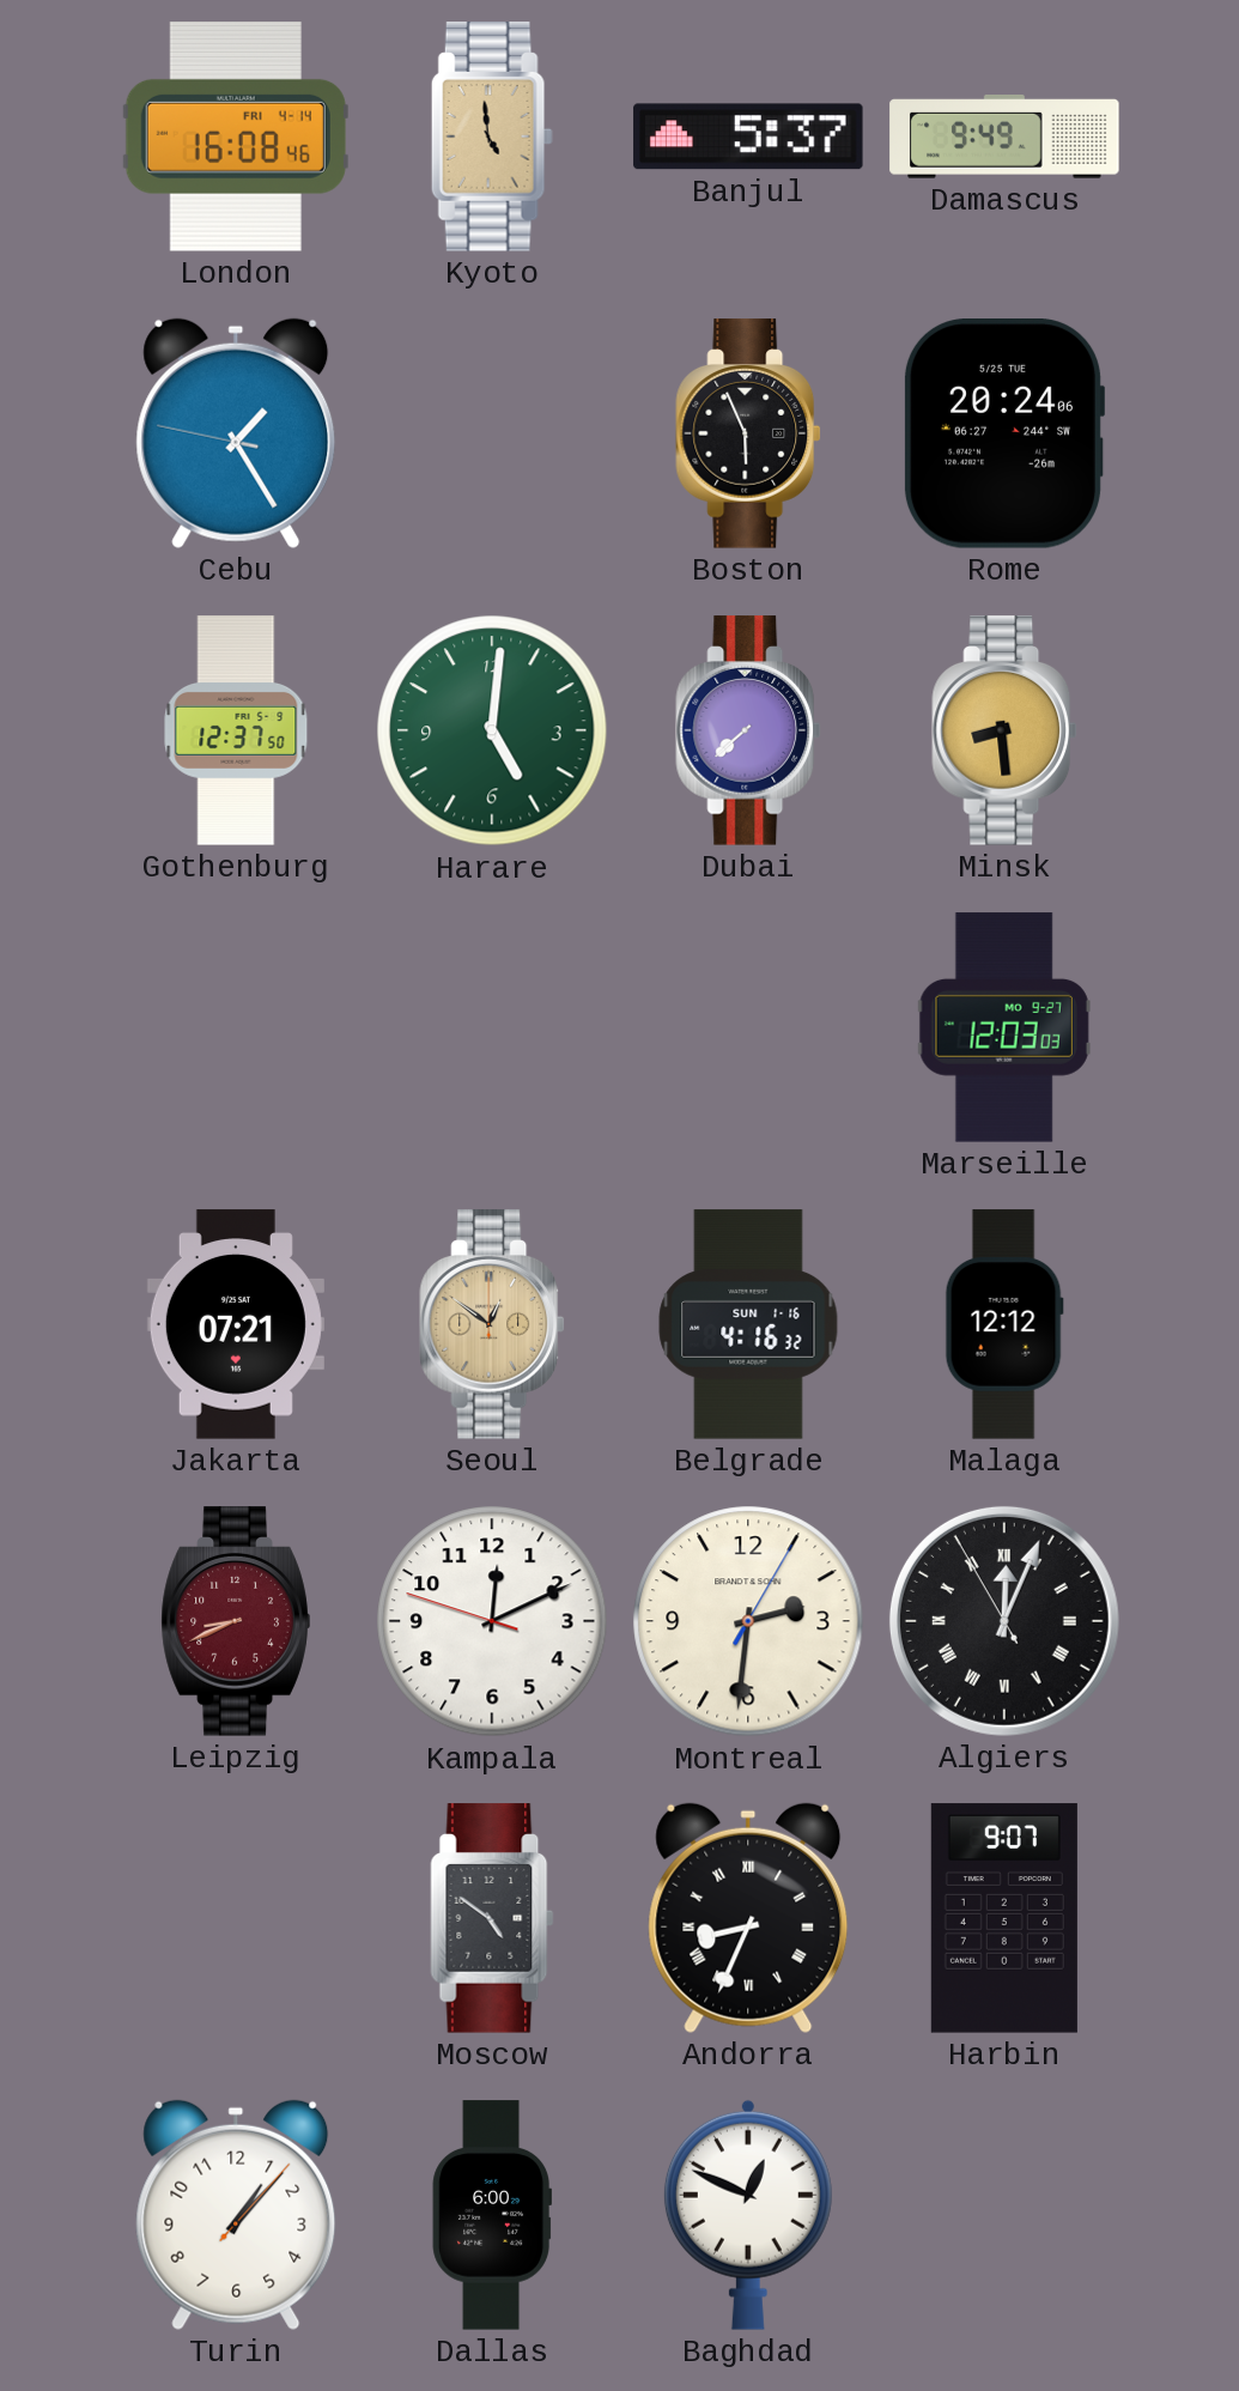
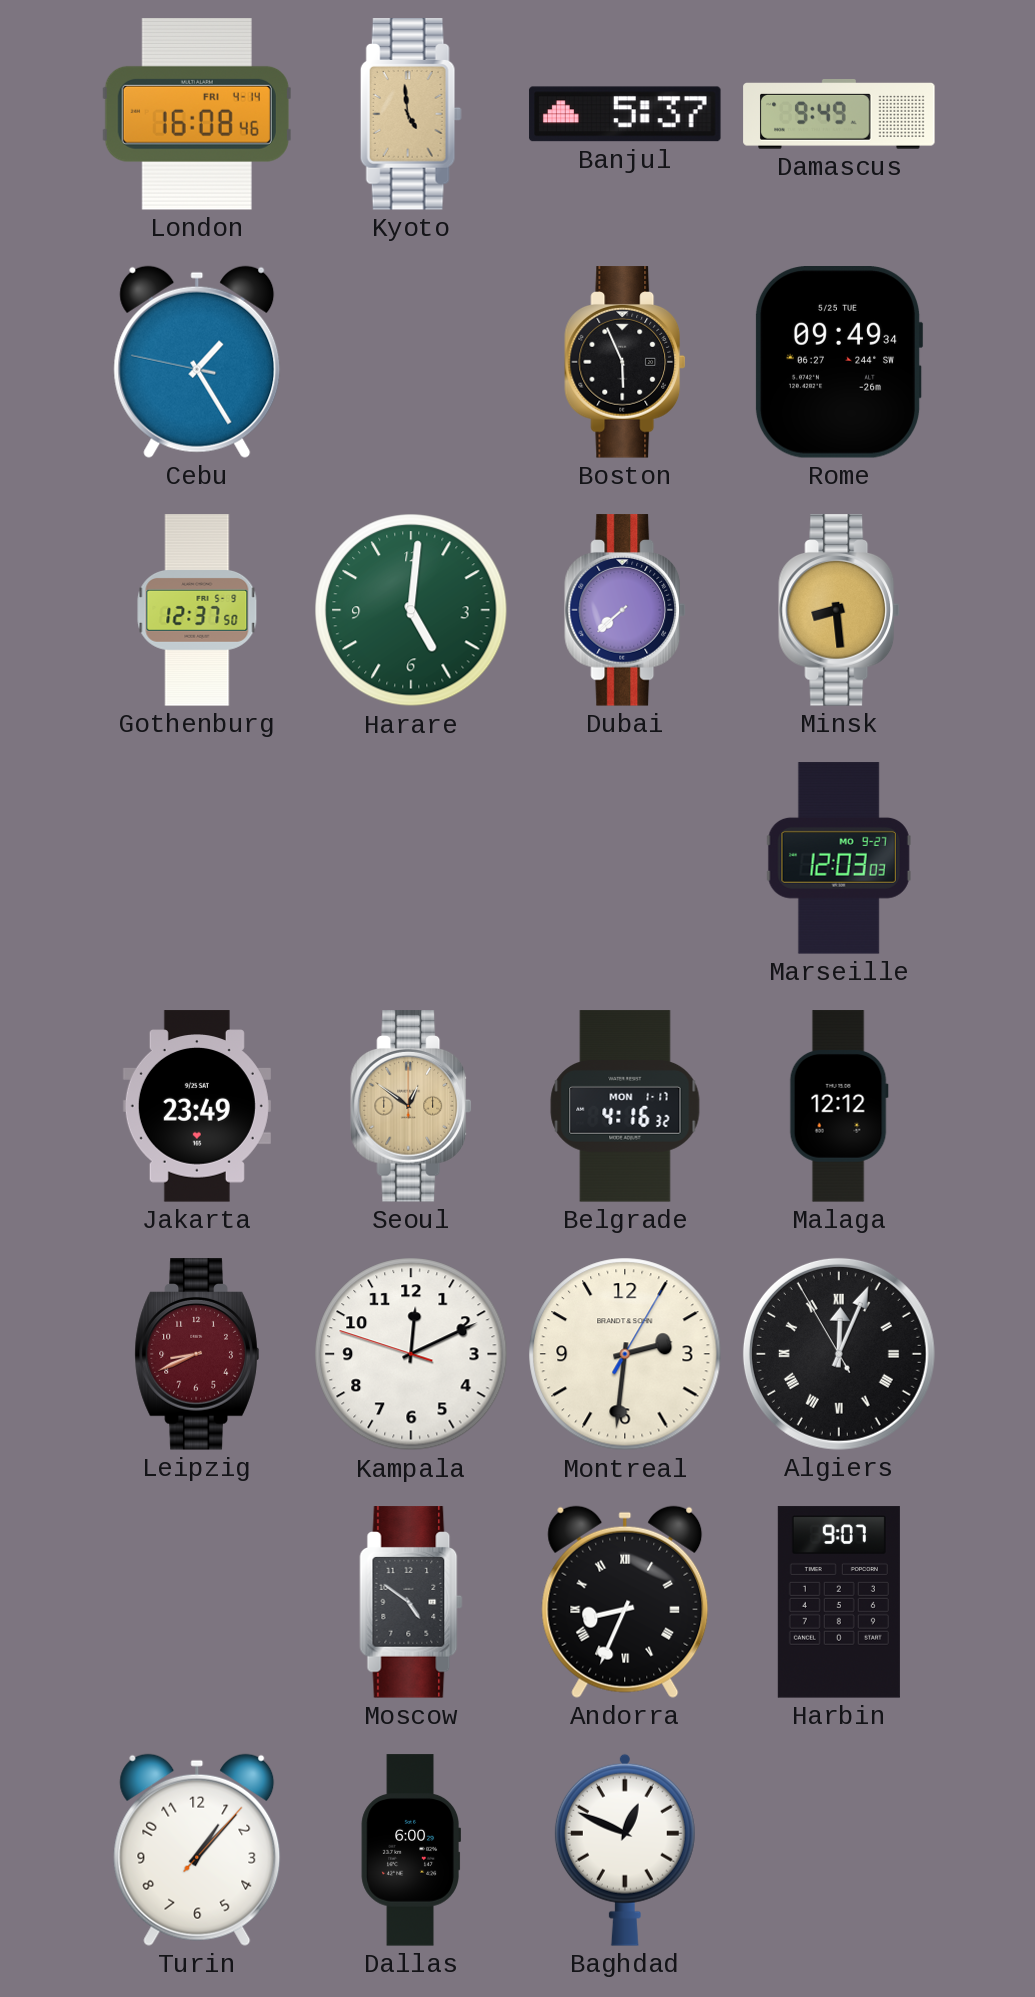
Rome: 20:24 -> 09:49
Jakarta: 07:21 -> 23:49
Belgrade date: SUN 1-16 -> MON 1-17
